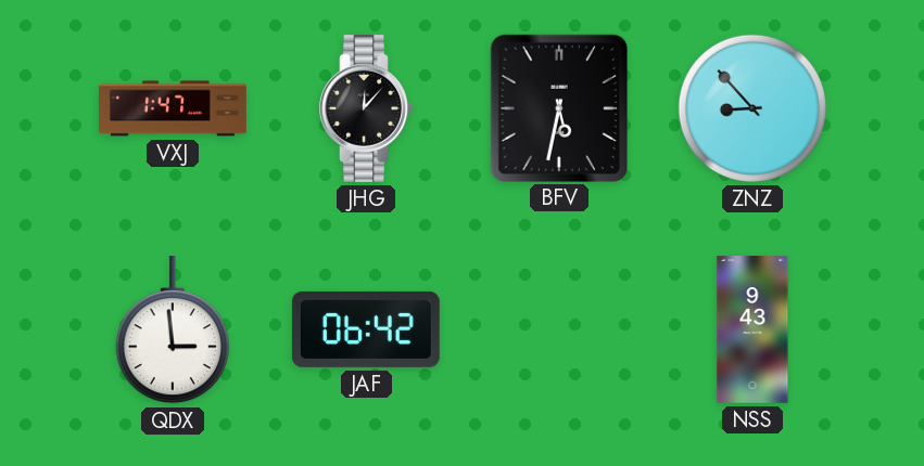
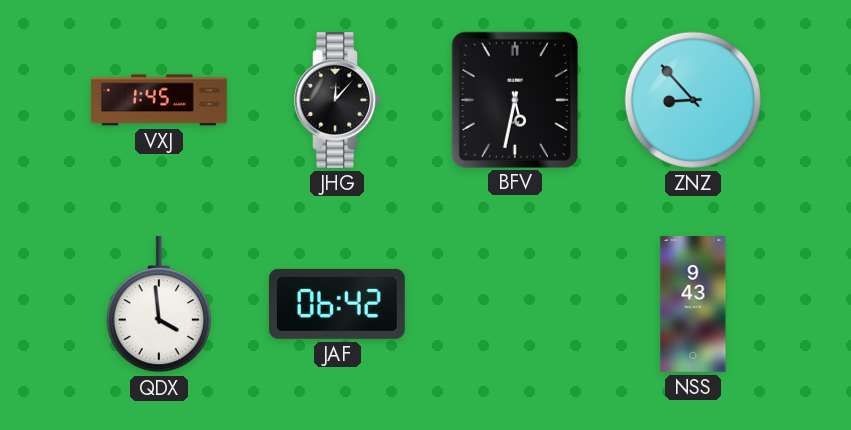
VXJ: 1:47 -> 1:45
QDX: 2:59 -> 3:59
